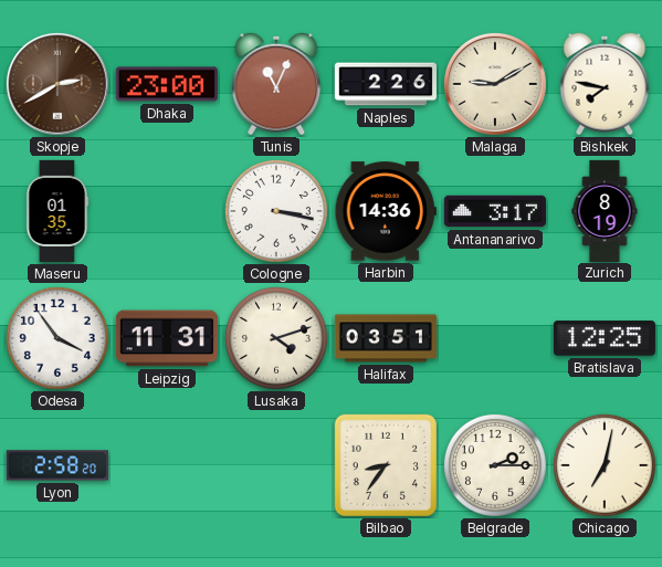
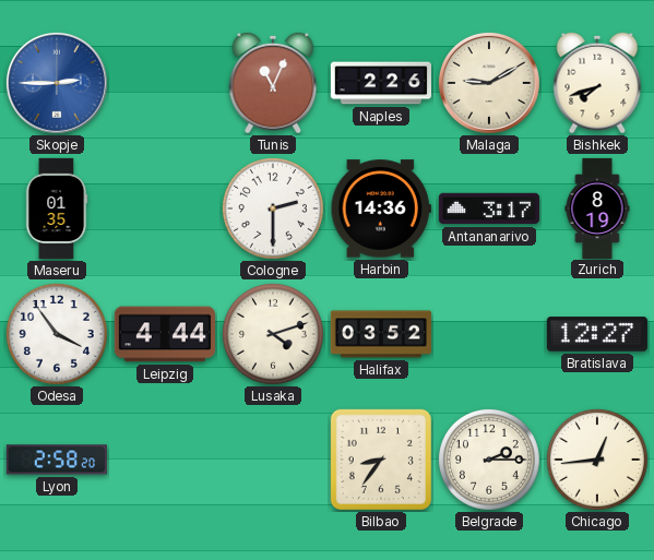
Skopje: 2:40 -> 2:45
Skopje dial: brown -> blue
Dhaka: 23:00 -> none
Bishkek: 7:47 -> 7:42
Cologne: 3:17 -> 2:30
Leipzig: 11:31 -> 4:44
Halifax: 03:51 -> 03:52
Bratislava: 12:25 -> 12:27
Chicago: 7:02 -> 12:44
